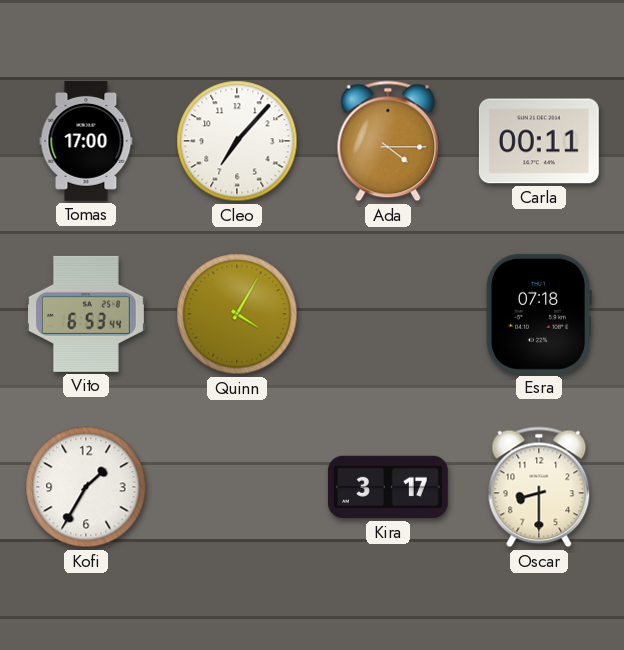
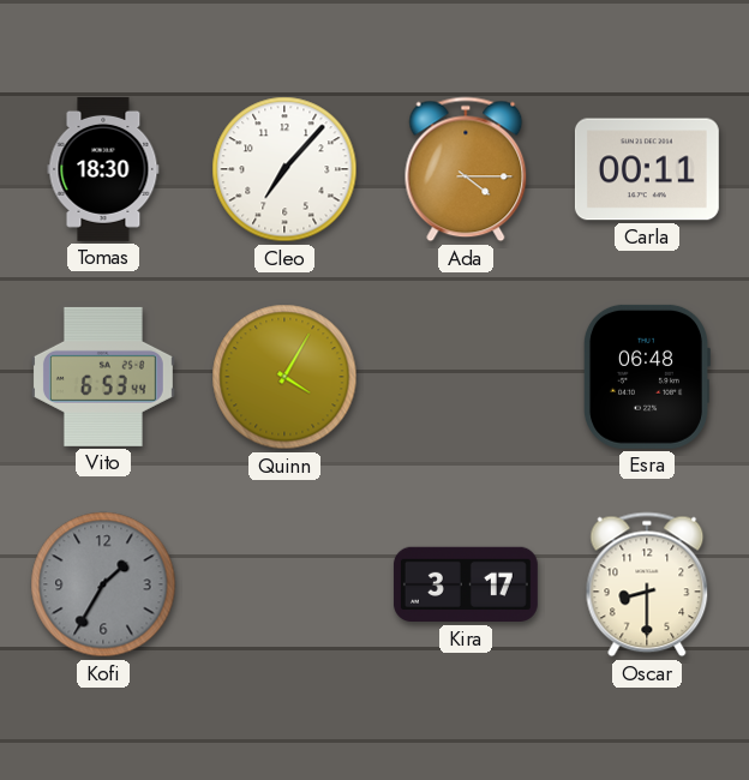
Tomas: 17:00 -> 18:30
Esra: 07:18 -> 06:48
Kofi dial: white -> grey
